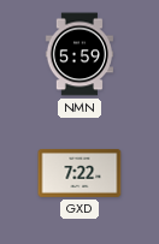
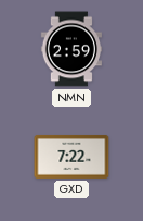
NMN: 5:59 -> 2:59
